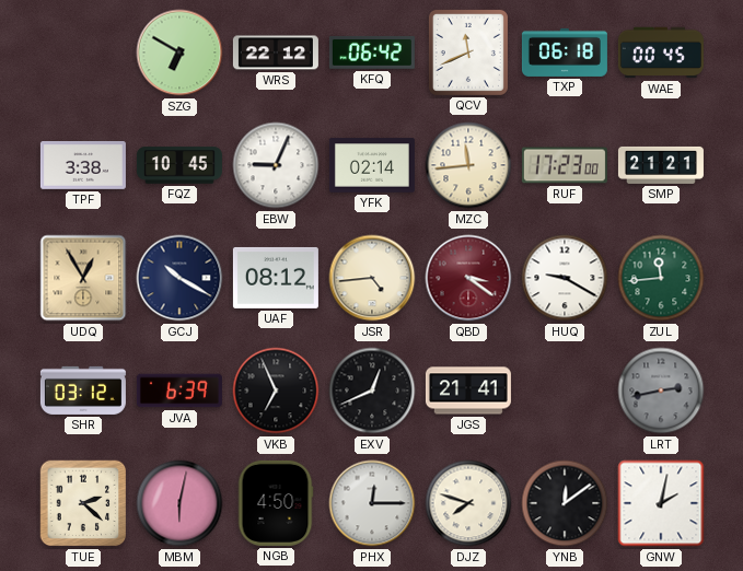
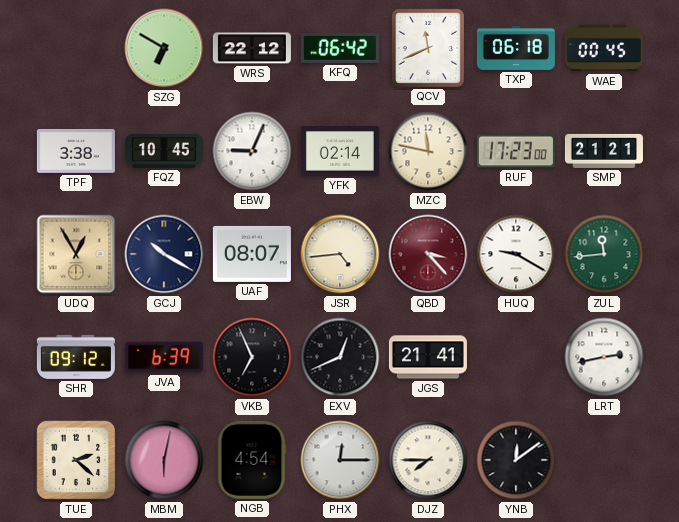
MZC: 11:44 -> 11:47
UAF: 08:12 -> 08:07
QBD: 3:21 -> 3:23
SHR: 03:12 -> 09:12
LRT dial: grey -> white
NGB: 4:50 -> 4:54
DJZ: 7:48 -> 7:45
GNW: 2:02 -> none
